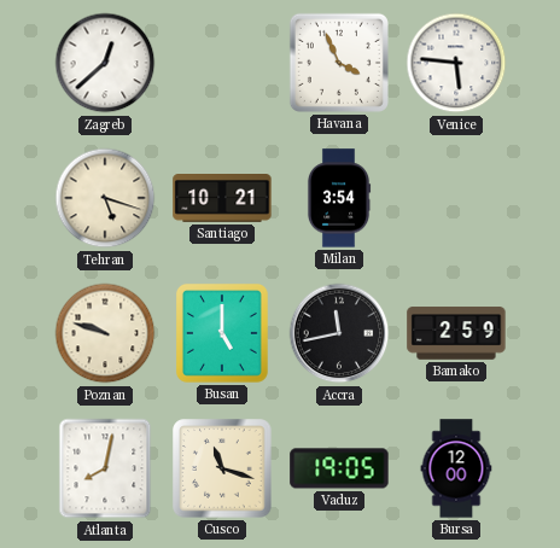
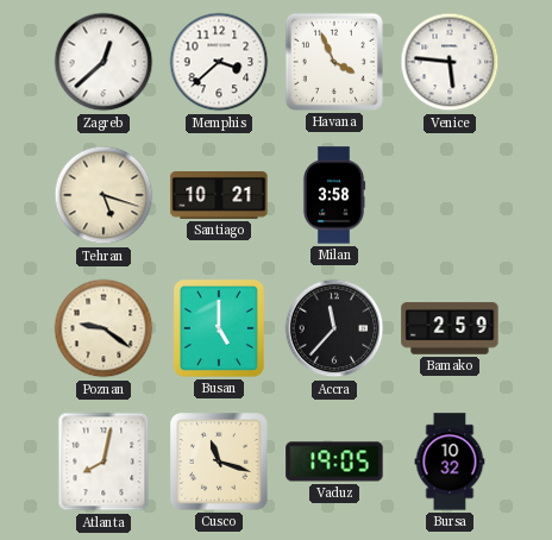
Memphis: none -> 3:38
Milan: 3:54 -> 3:58
Poznan: 9:48 -> 9:21
Accra: 11:43 -> 11:37
Bursa: 12:00 -> 10:32
